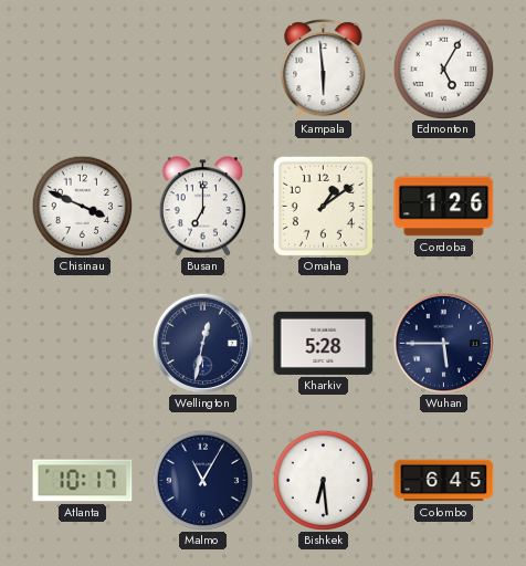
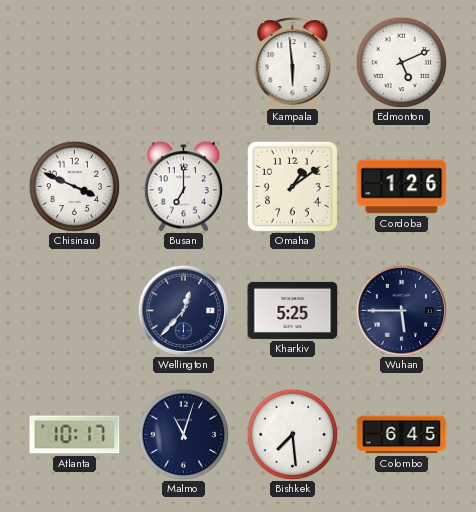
Edmonton: 5:05 -> 5:11
Wellington: 12:32 -> 12:37
Kharkiv: 5:28 -> 5:25
Malmo: 11:05 -> 11:03
Bishkek: 6:29 -> 7:29
